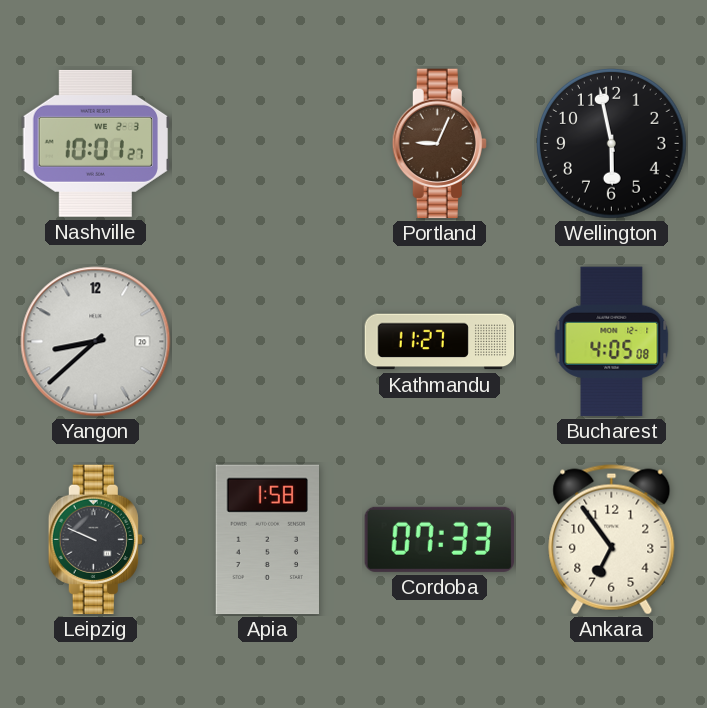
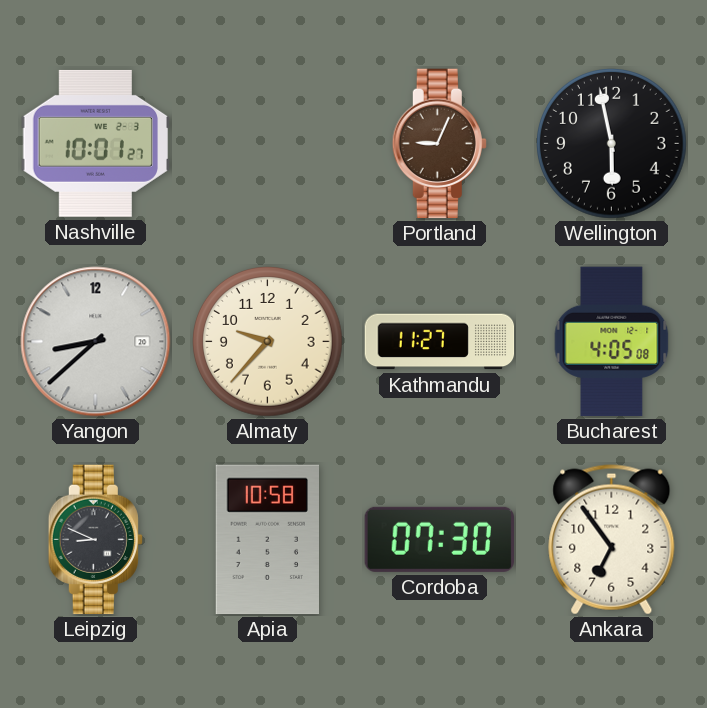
Almaty: none -> 9:37
Leipzig: 9:49 -> 8:49
Apia: 1:58 -> 10:58
Cordoba: 07:33 -> 07:30
